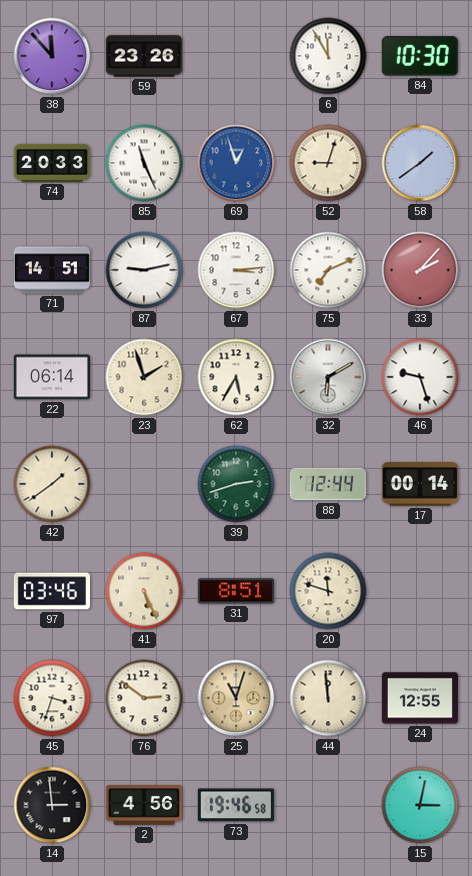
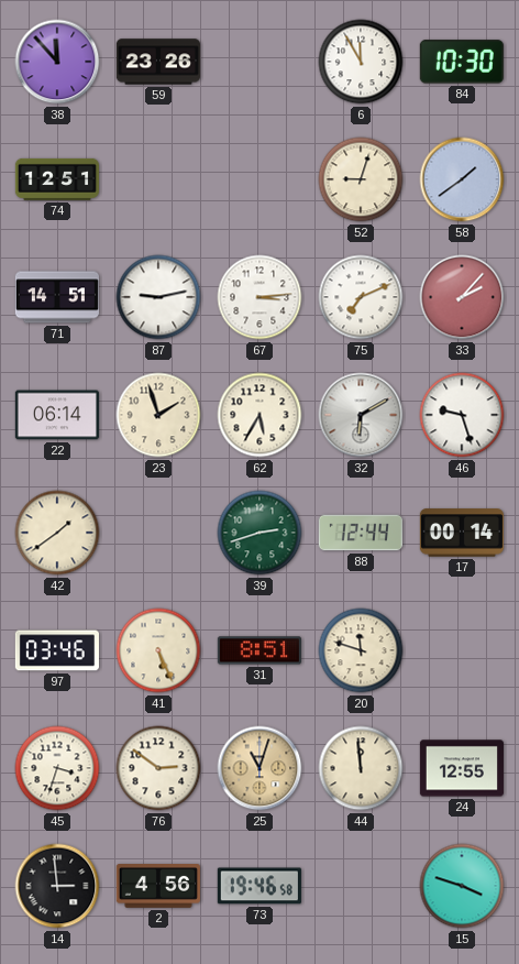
74: 20:33 -> 12:51
85: 11:26 -> none
69: 12:57 -> none
15: 3:02 -> 3:48
